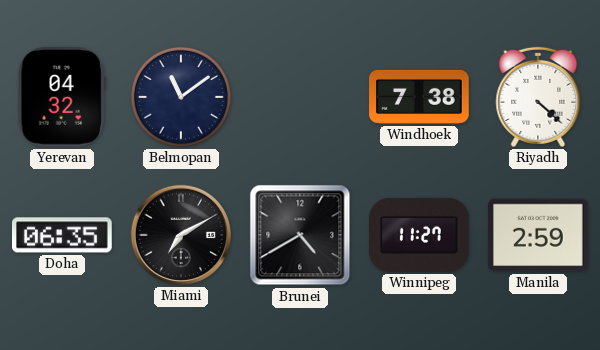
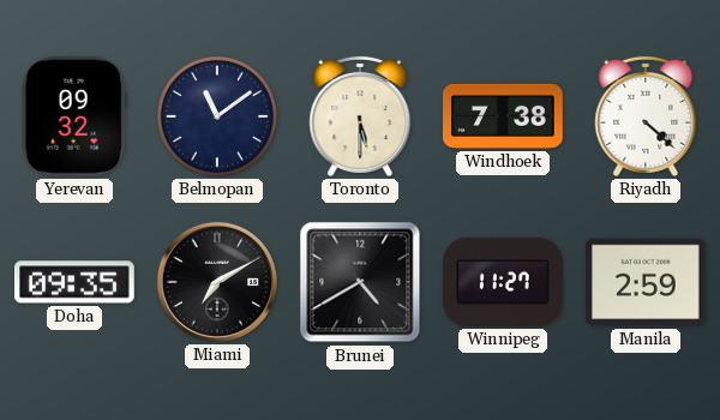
Yerevan: 04:32 -> 09:32
Toronto: none -> 5:30
Doha: 06:35 -> 09:35
